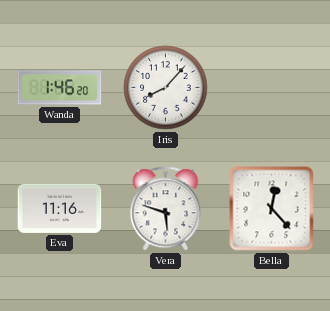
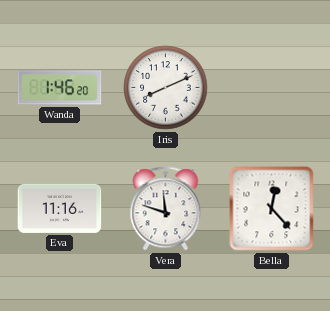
Iris: 8:07 -> 8:11
Vera: 5:48 -> 11:48
